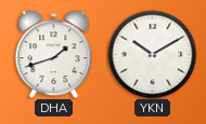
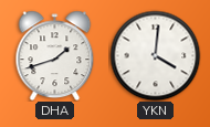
YKN: 10:10 -> 4:01
